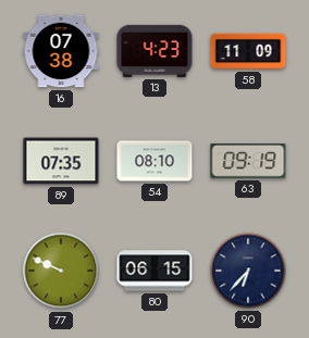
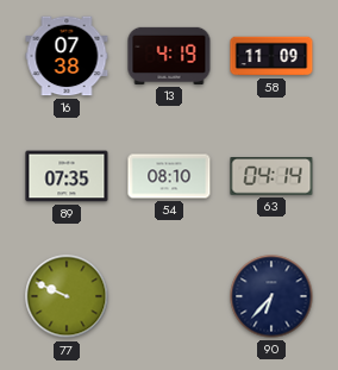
13: 4:23 -> 4:19
63: 09:19 -> 04:14
80: 06:15 -> none
